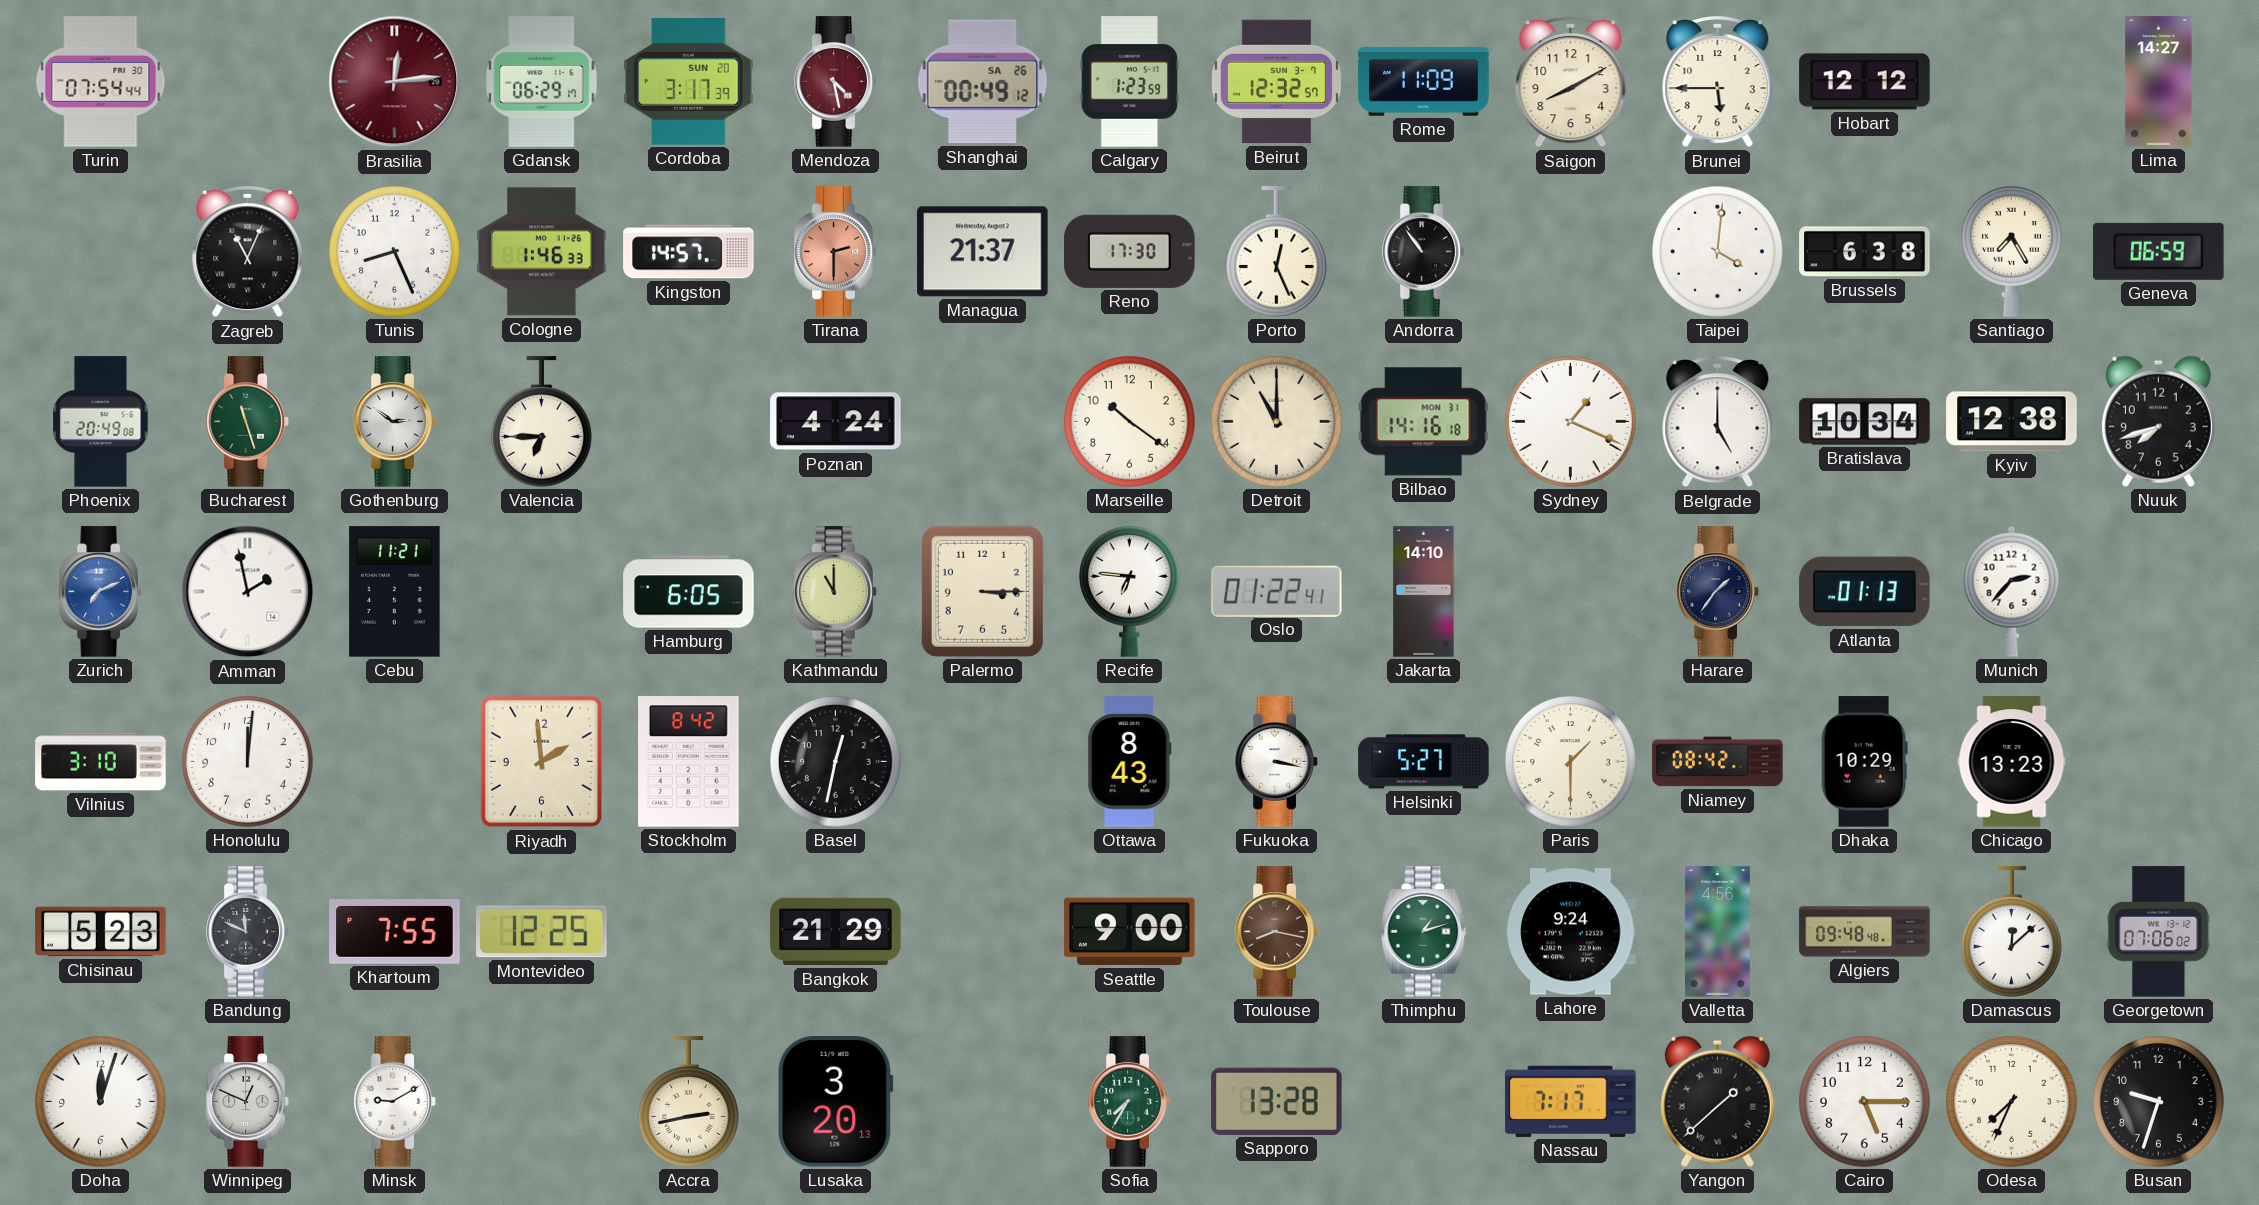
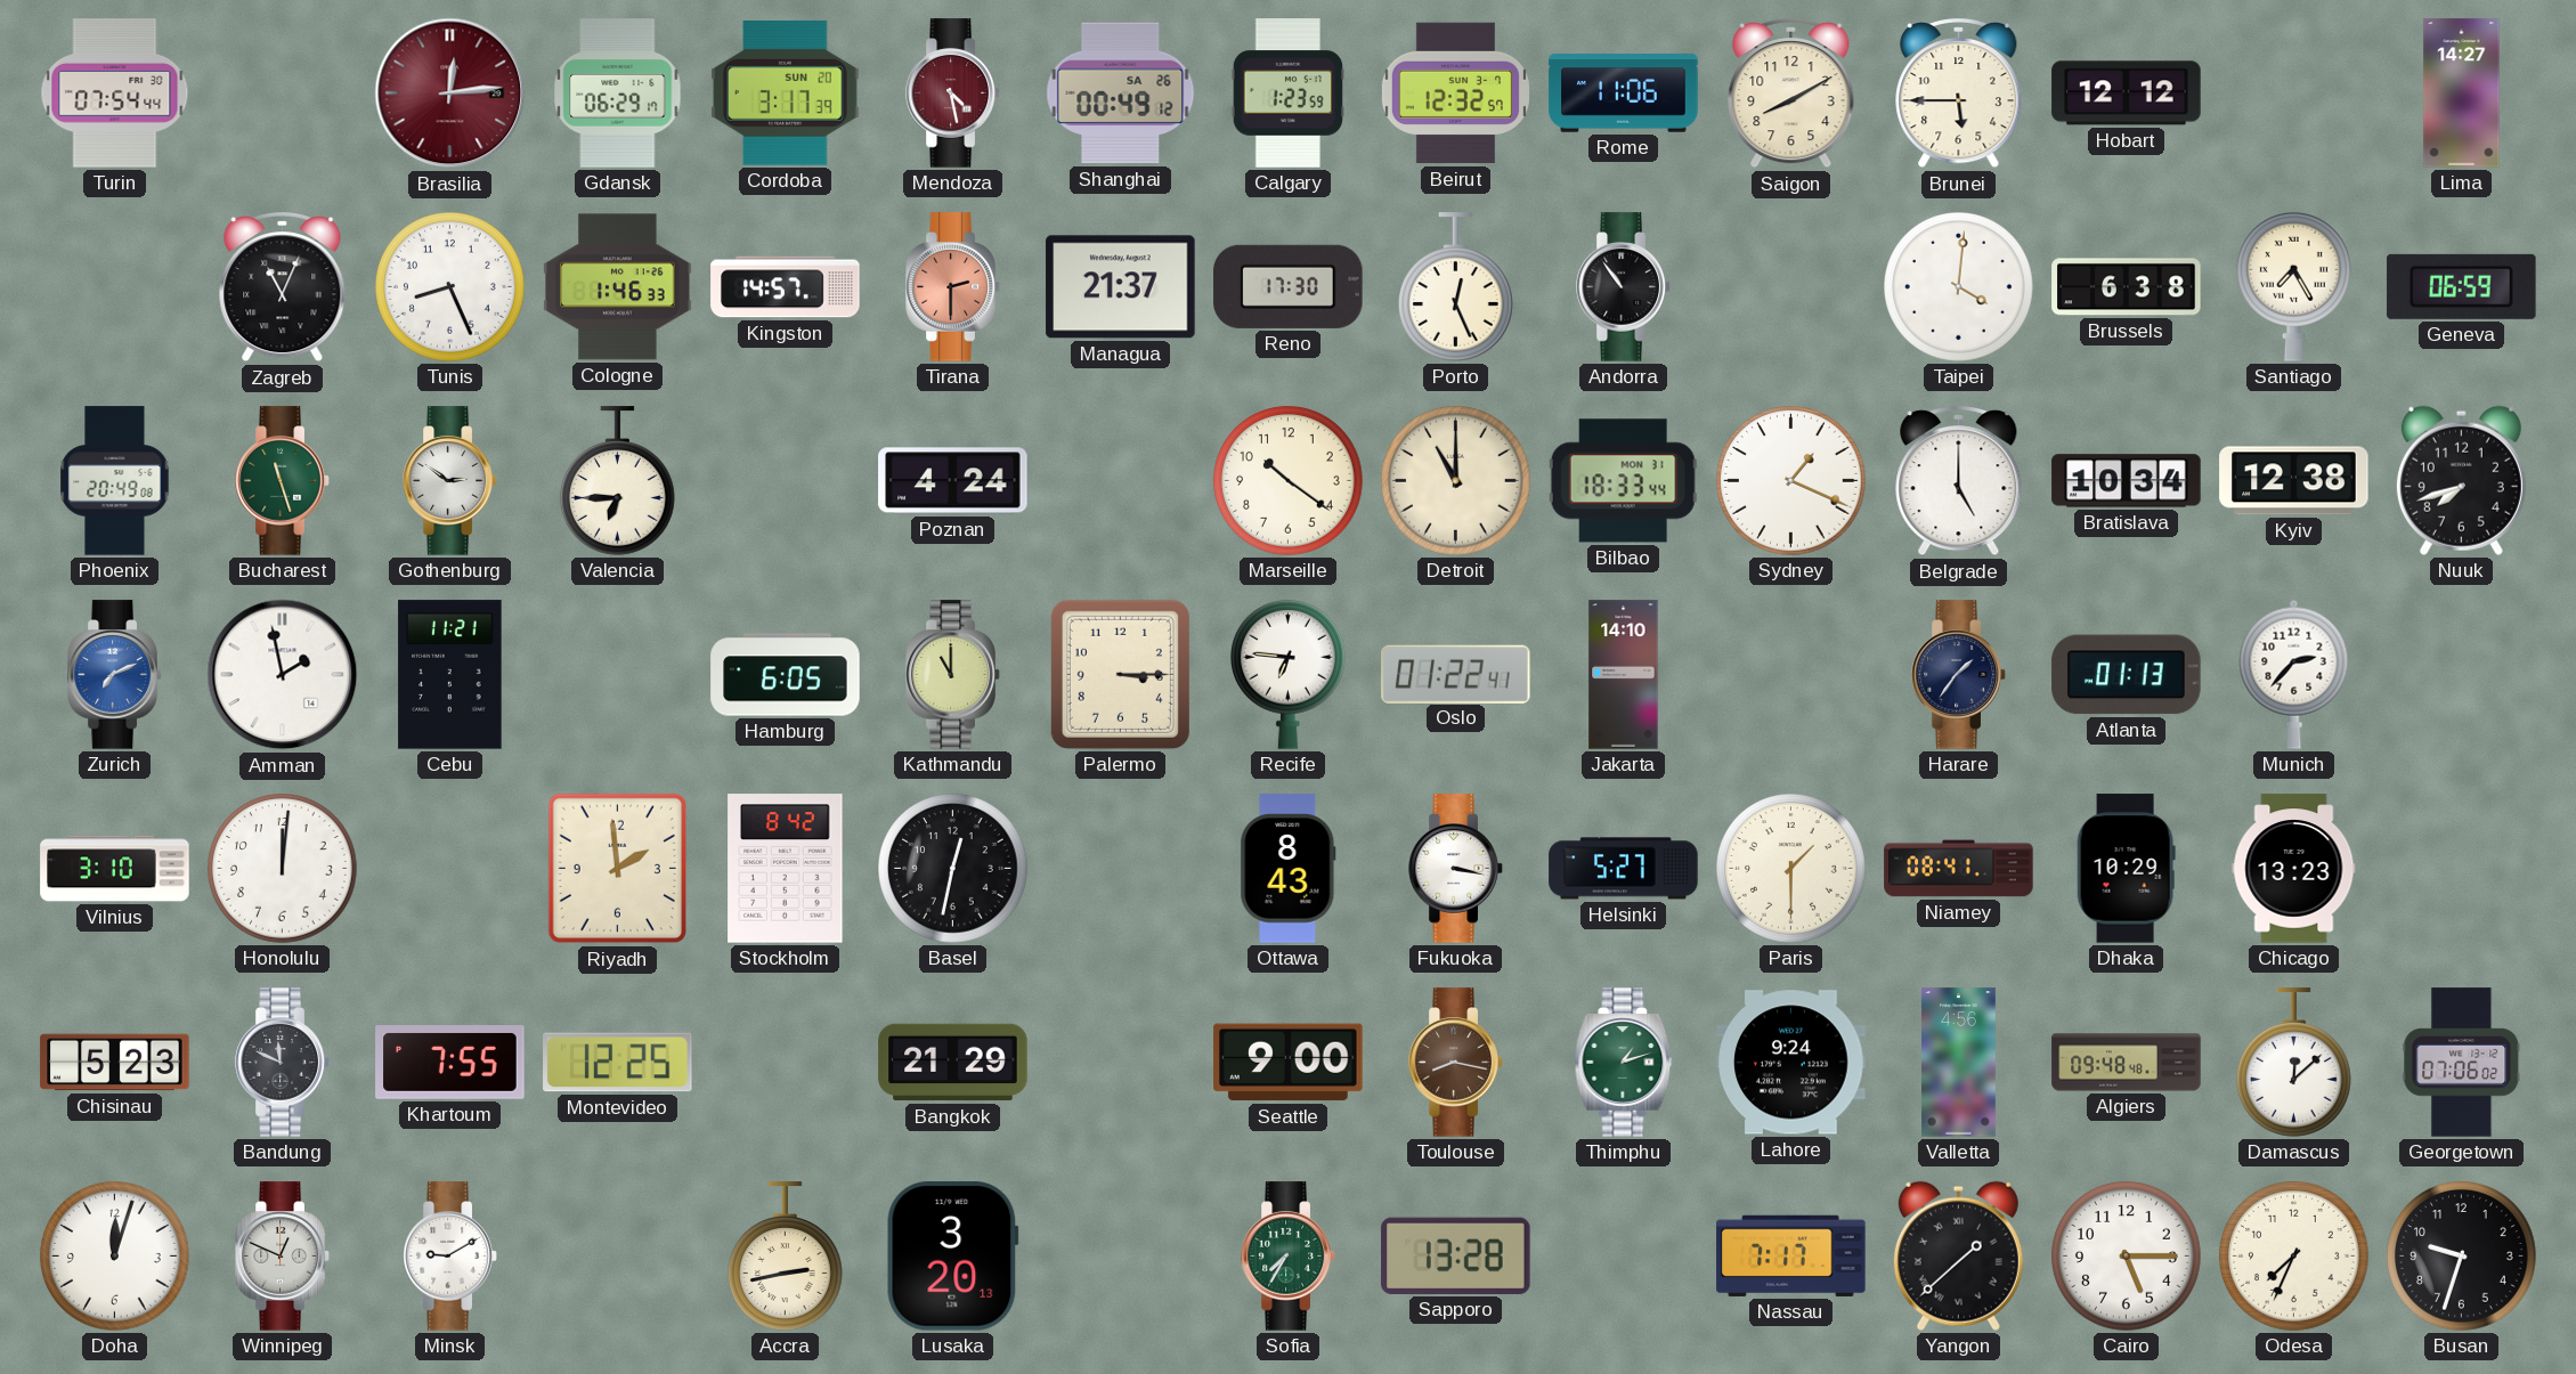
Rome: 11:09 -> 11:06
Bilbao: 14:16 -> 18:33
Niamey: 08:42 -> 08:41
